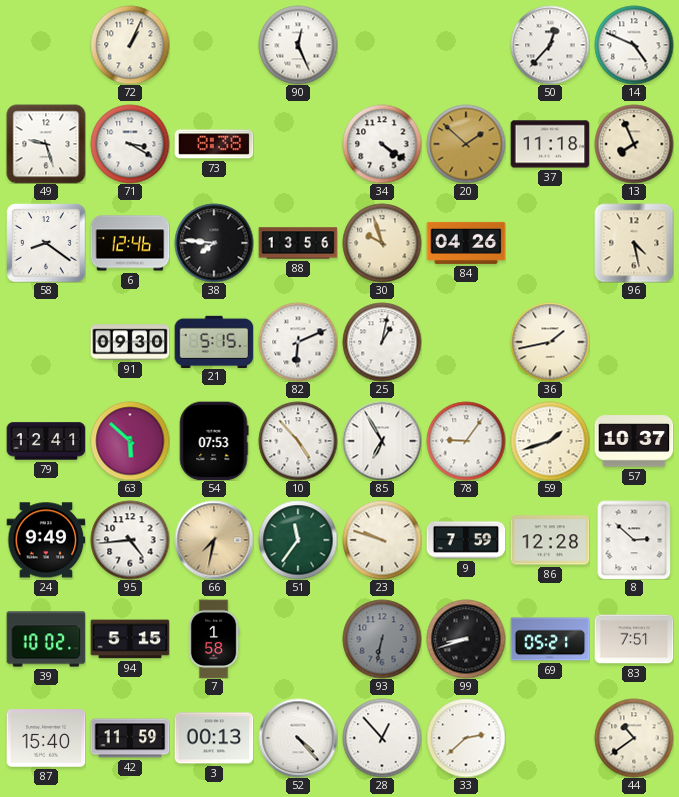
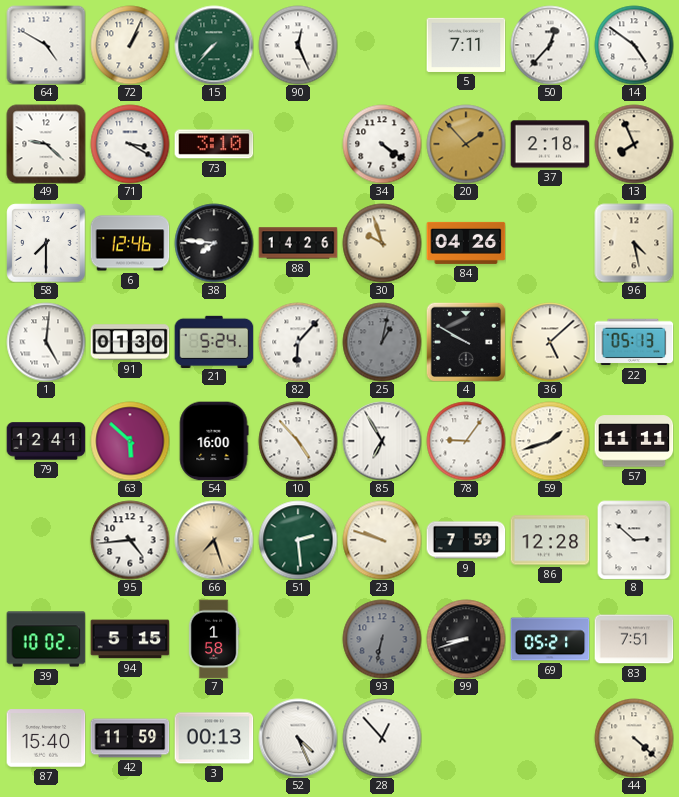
64: none -> 4:50
15: none -> 7:37
5: none -> 7:11
14: 4:49 -> 4:51
49: 9:27 -> 9:22
73: 8:38 -> 3:10
20: 1:52 -> 1:53
37: 11:18 -> 2:18
58: 8:21 -> 7:30
88: 13:56 -> 14:26
1: none -> 5:01
91: 09:30 -> 01:30
21: 5:15 -> 5:24
82: 6:11 -> 6:07
25 dial: white -> grey
4: none -> 9:50
36: 1:43 -> 5:08
22: none -> 05:13
54: 07:53 -> 16:00
57: 10:37 -> 11:11
24: 9:49 -> none
66: 7:32 -> 7:27
51: 11:36 -> 2:29
52: 4:23 -> 4:26
33: 2:38 -> none
44: 10:39 -> 4:22
